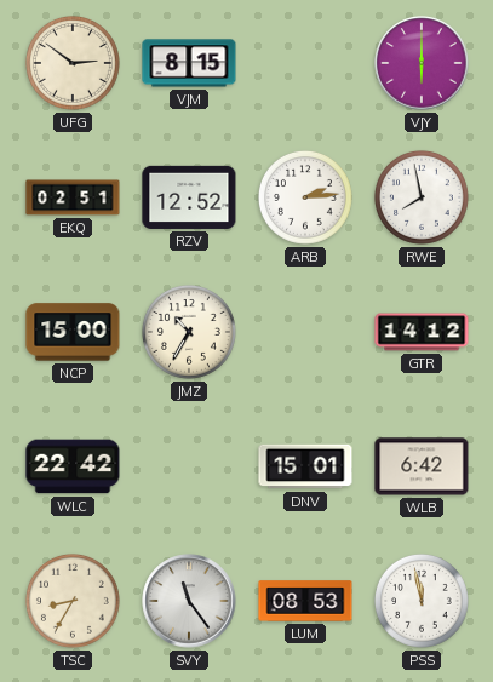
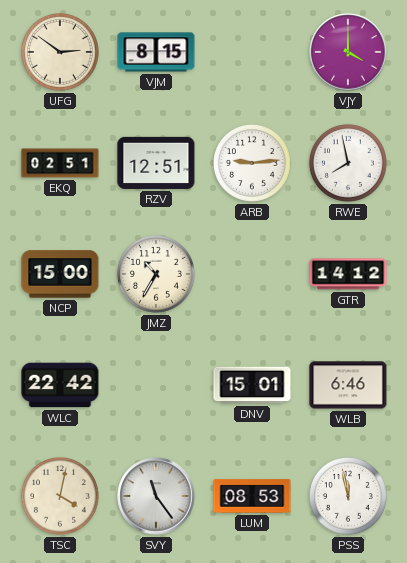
VJY: 6:00 -> 4:00
RZV: 12:52 -> 12:51
ARB: 2:14 -> 9:14
WLB: 6:42 -> 6:46
TSC: 8:35 -> 4:02
